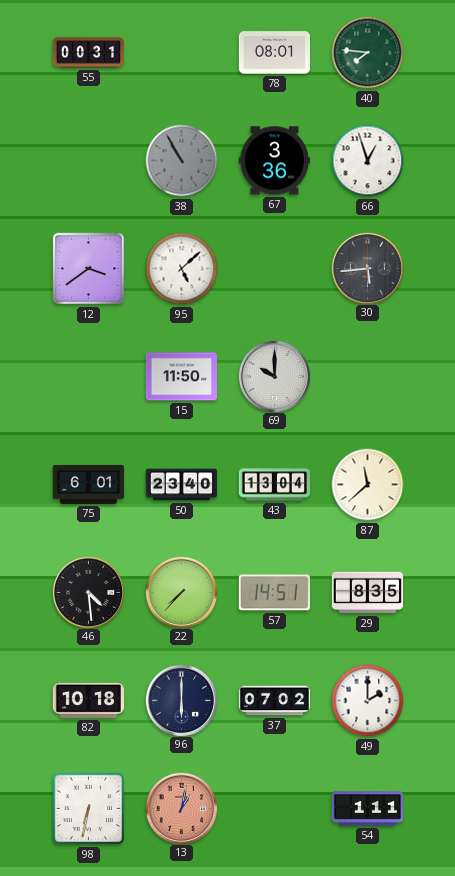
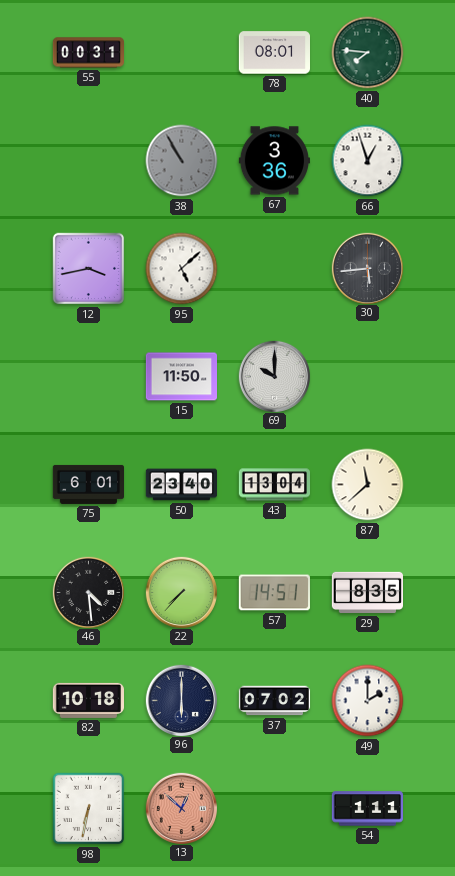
12: 3:39 -> 3:43
13: 1:02 -> 12:52
